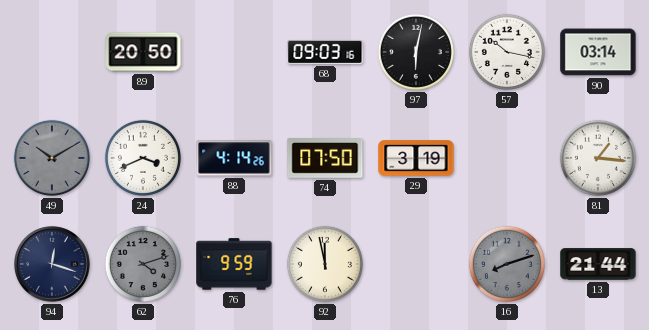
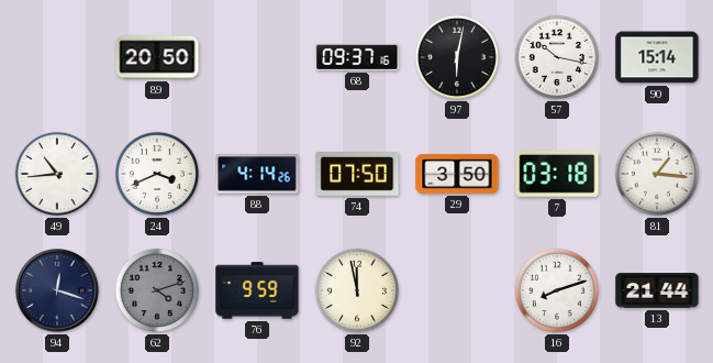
68: 09:03 -> 09:37
90: 03:14 -> 15:14
49: 10:10 -> 10:44
49 dial: grey -> white
29: 3:19 -> 3:50
7: none -> 03:18
16 dial: grey -> white
